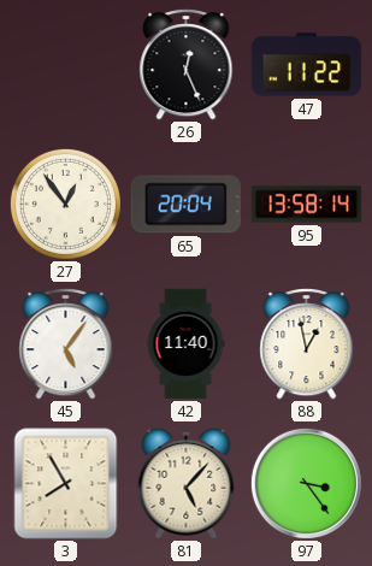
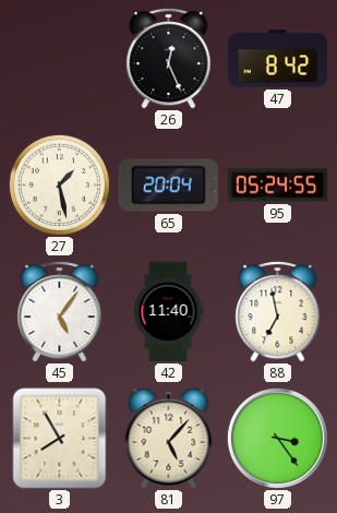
47: 11:22 -> 8:42
27: 12:54 -> 1:28
95: 13:58 -> 05:24
88: 12:58 -> 6:58
